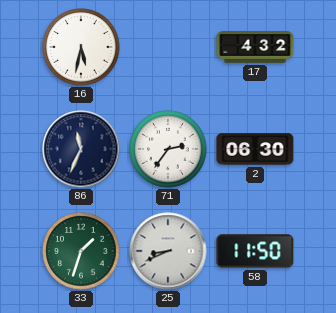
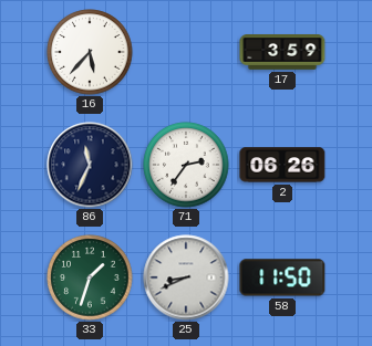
16: 5:32 -> 5:37
17: 4:32 -> 3:59
2: 06:30 -> 06:26
